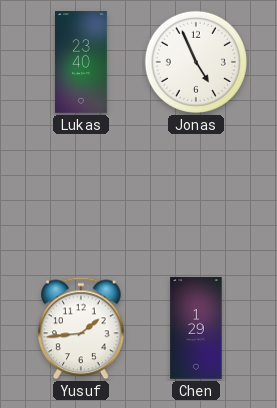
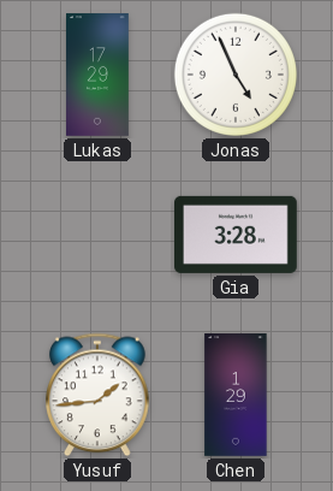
Lukas: 23:40 -> 17:29
Gia: none -> 3:28
